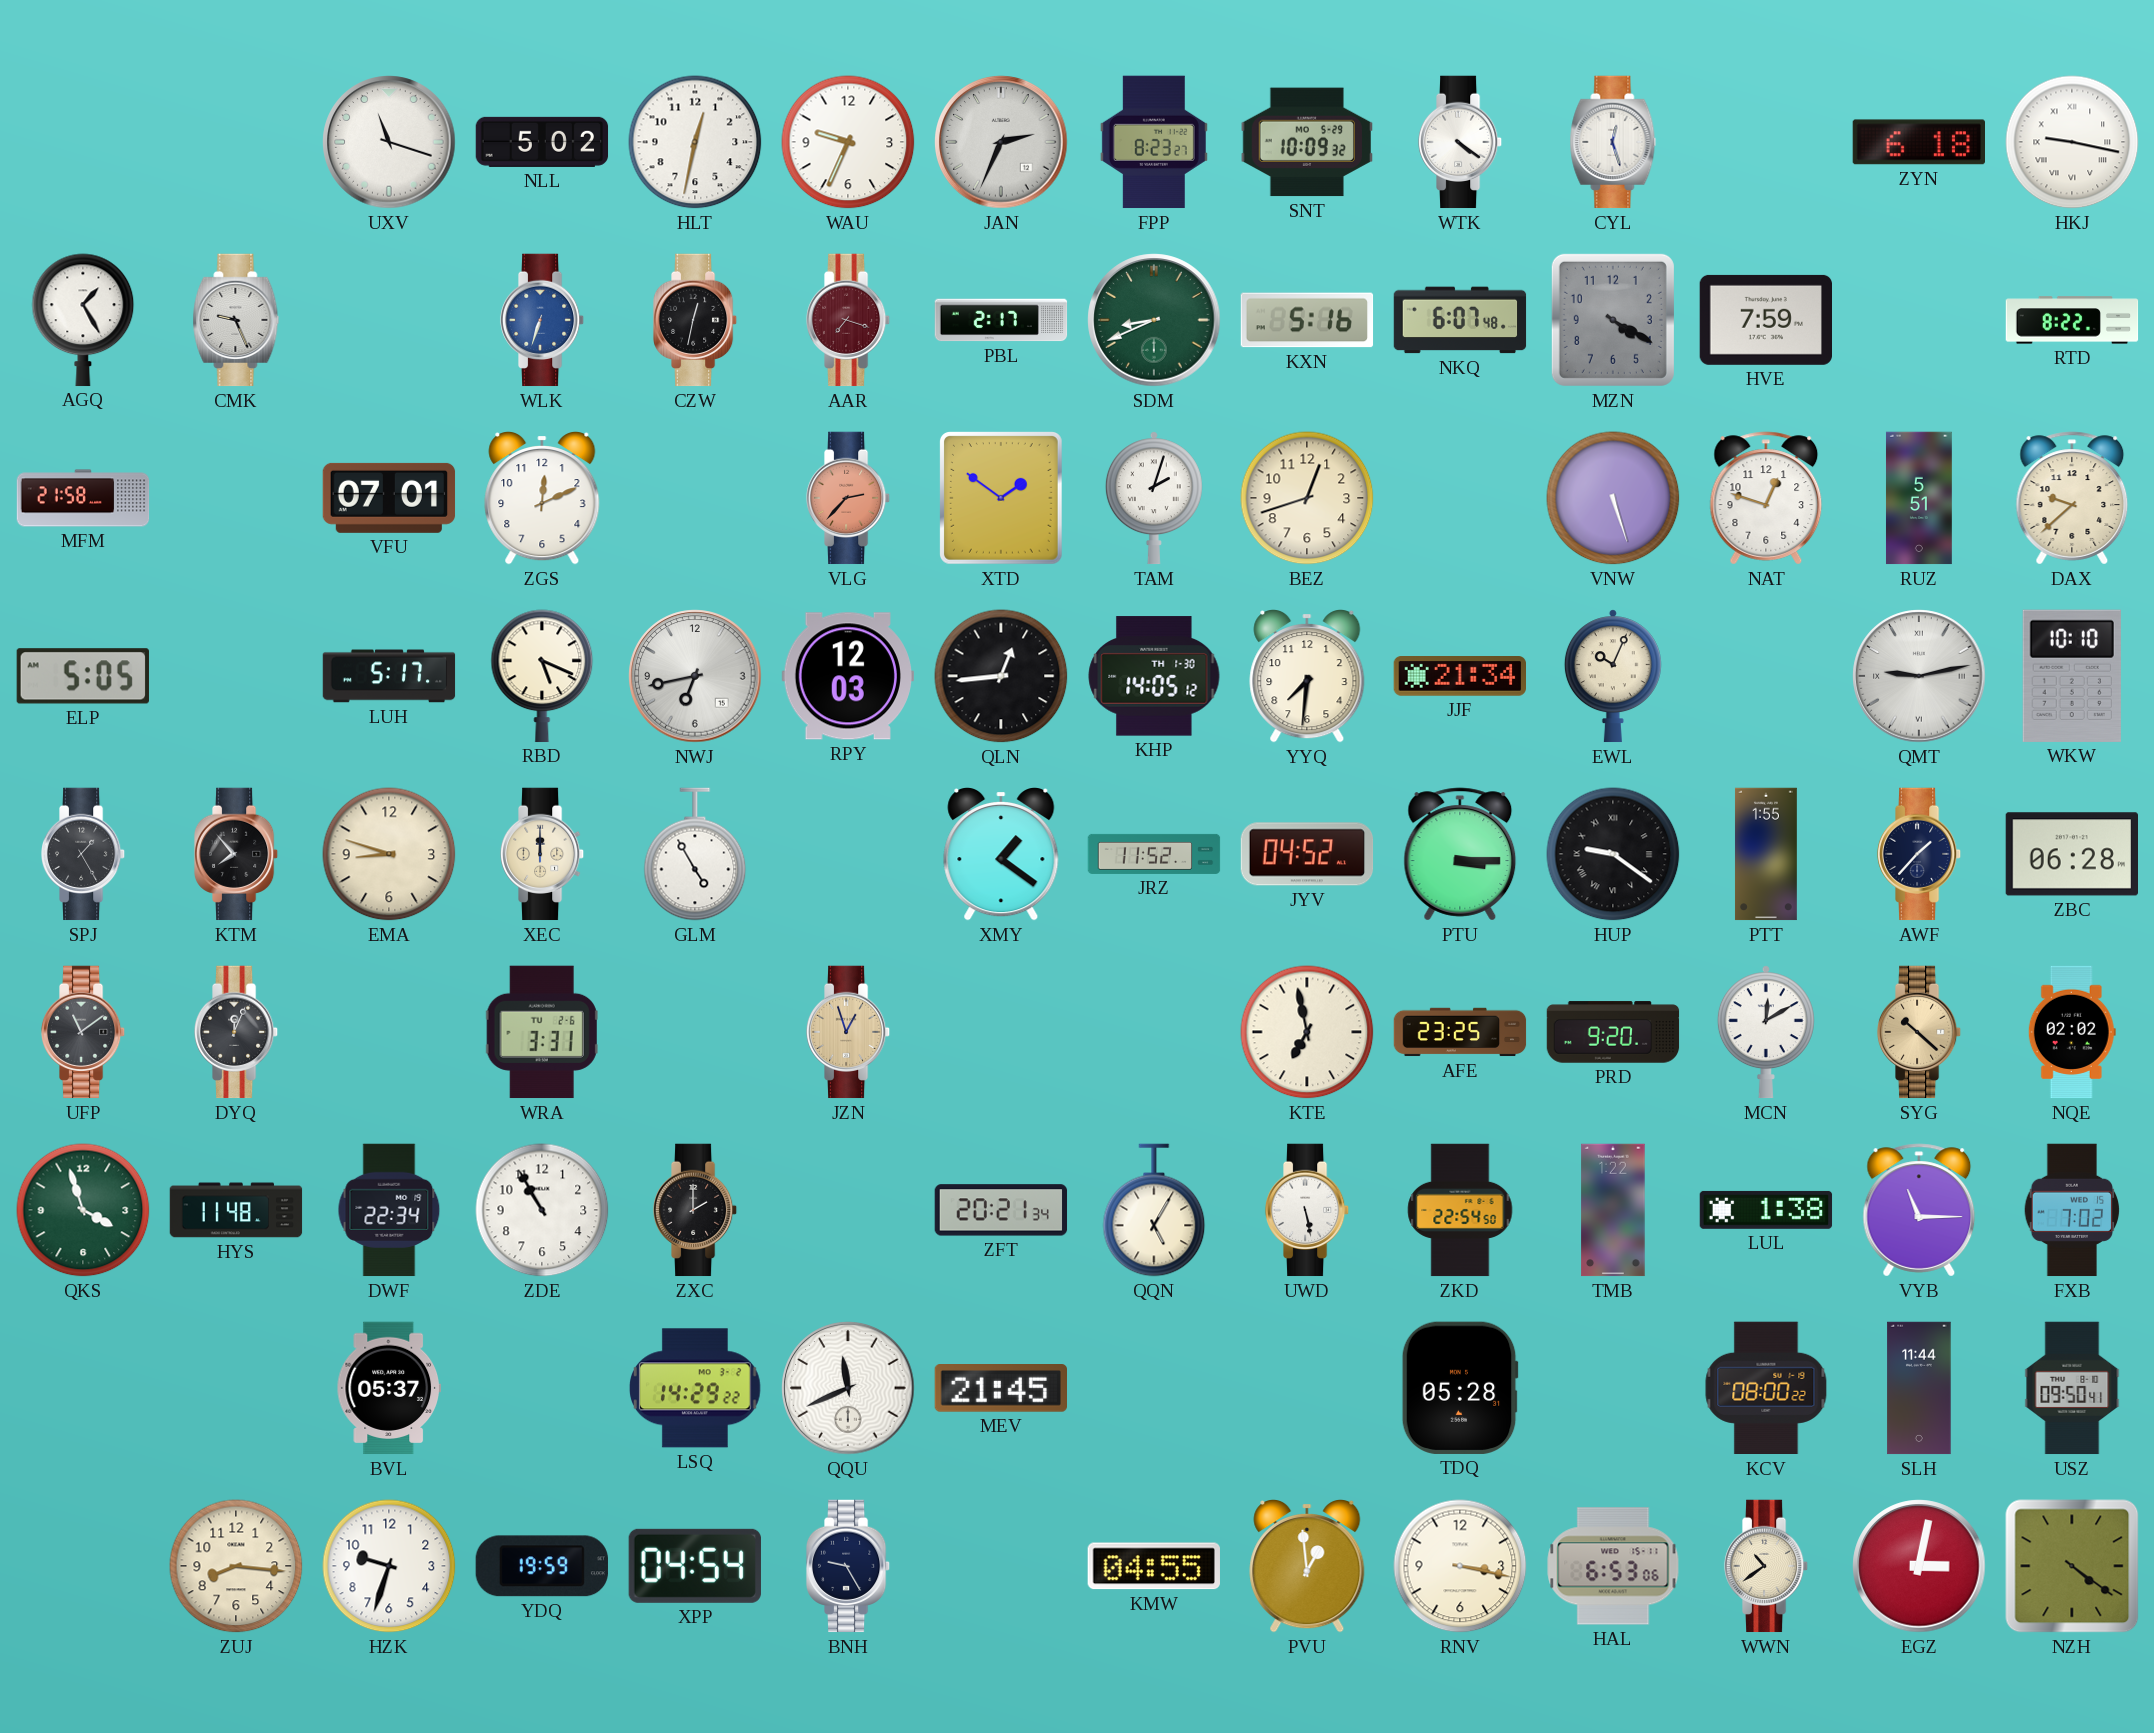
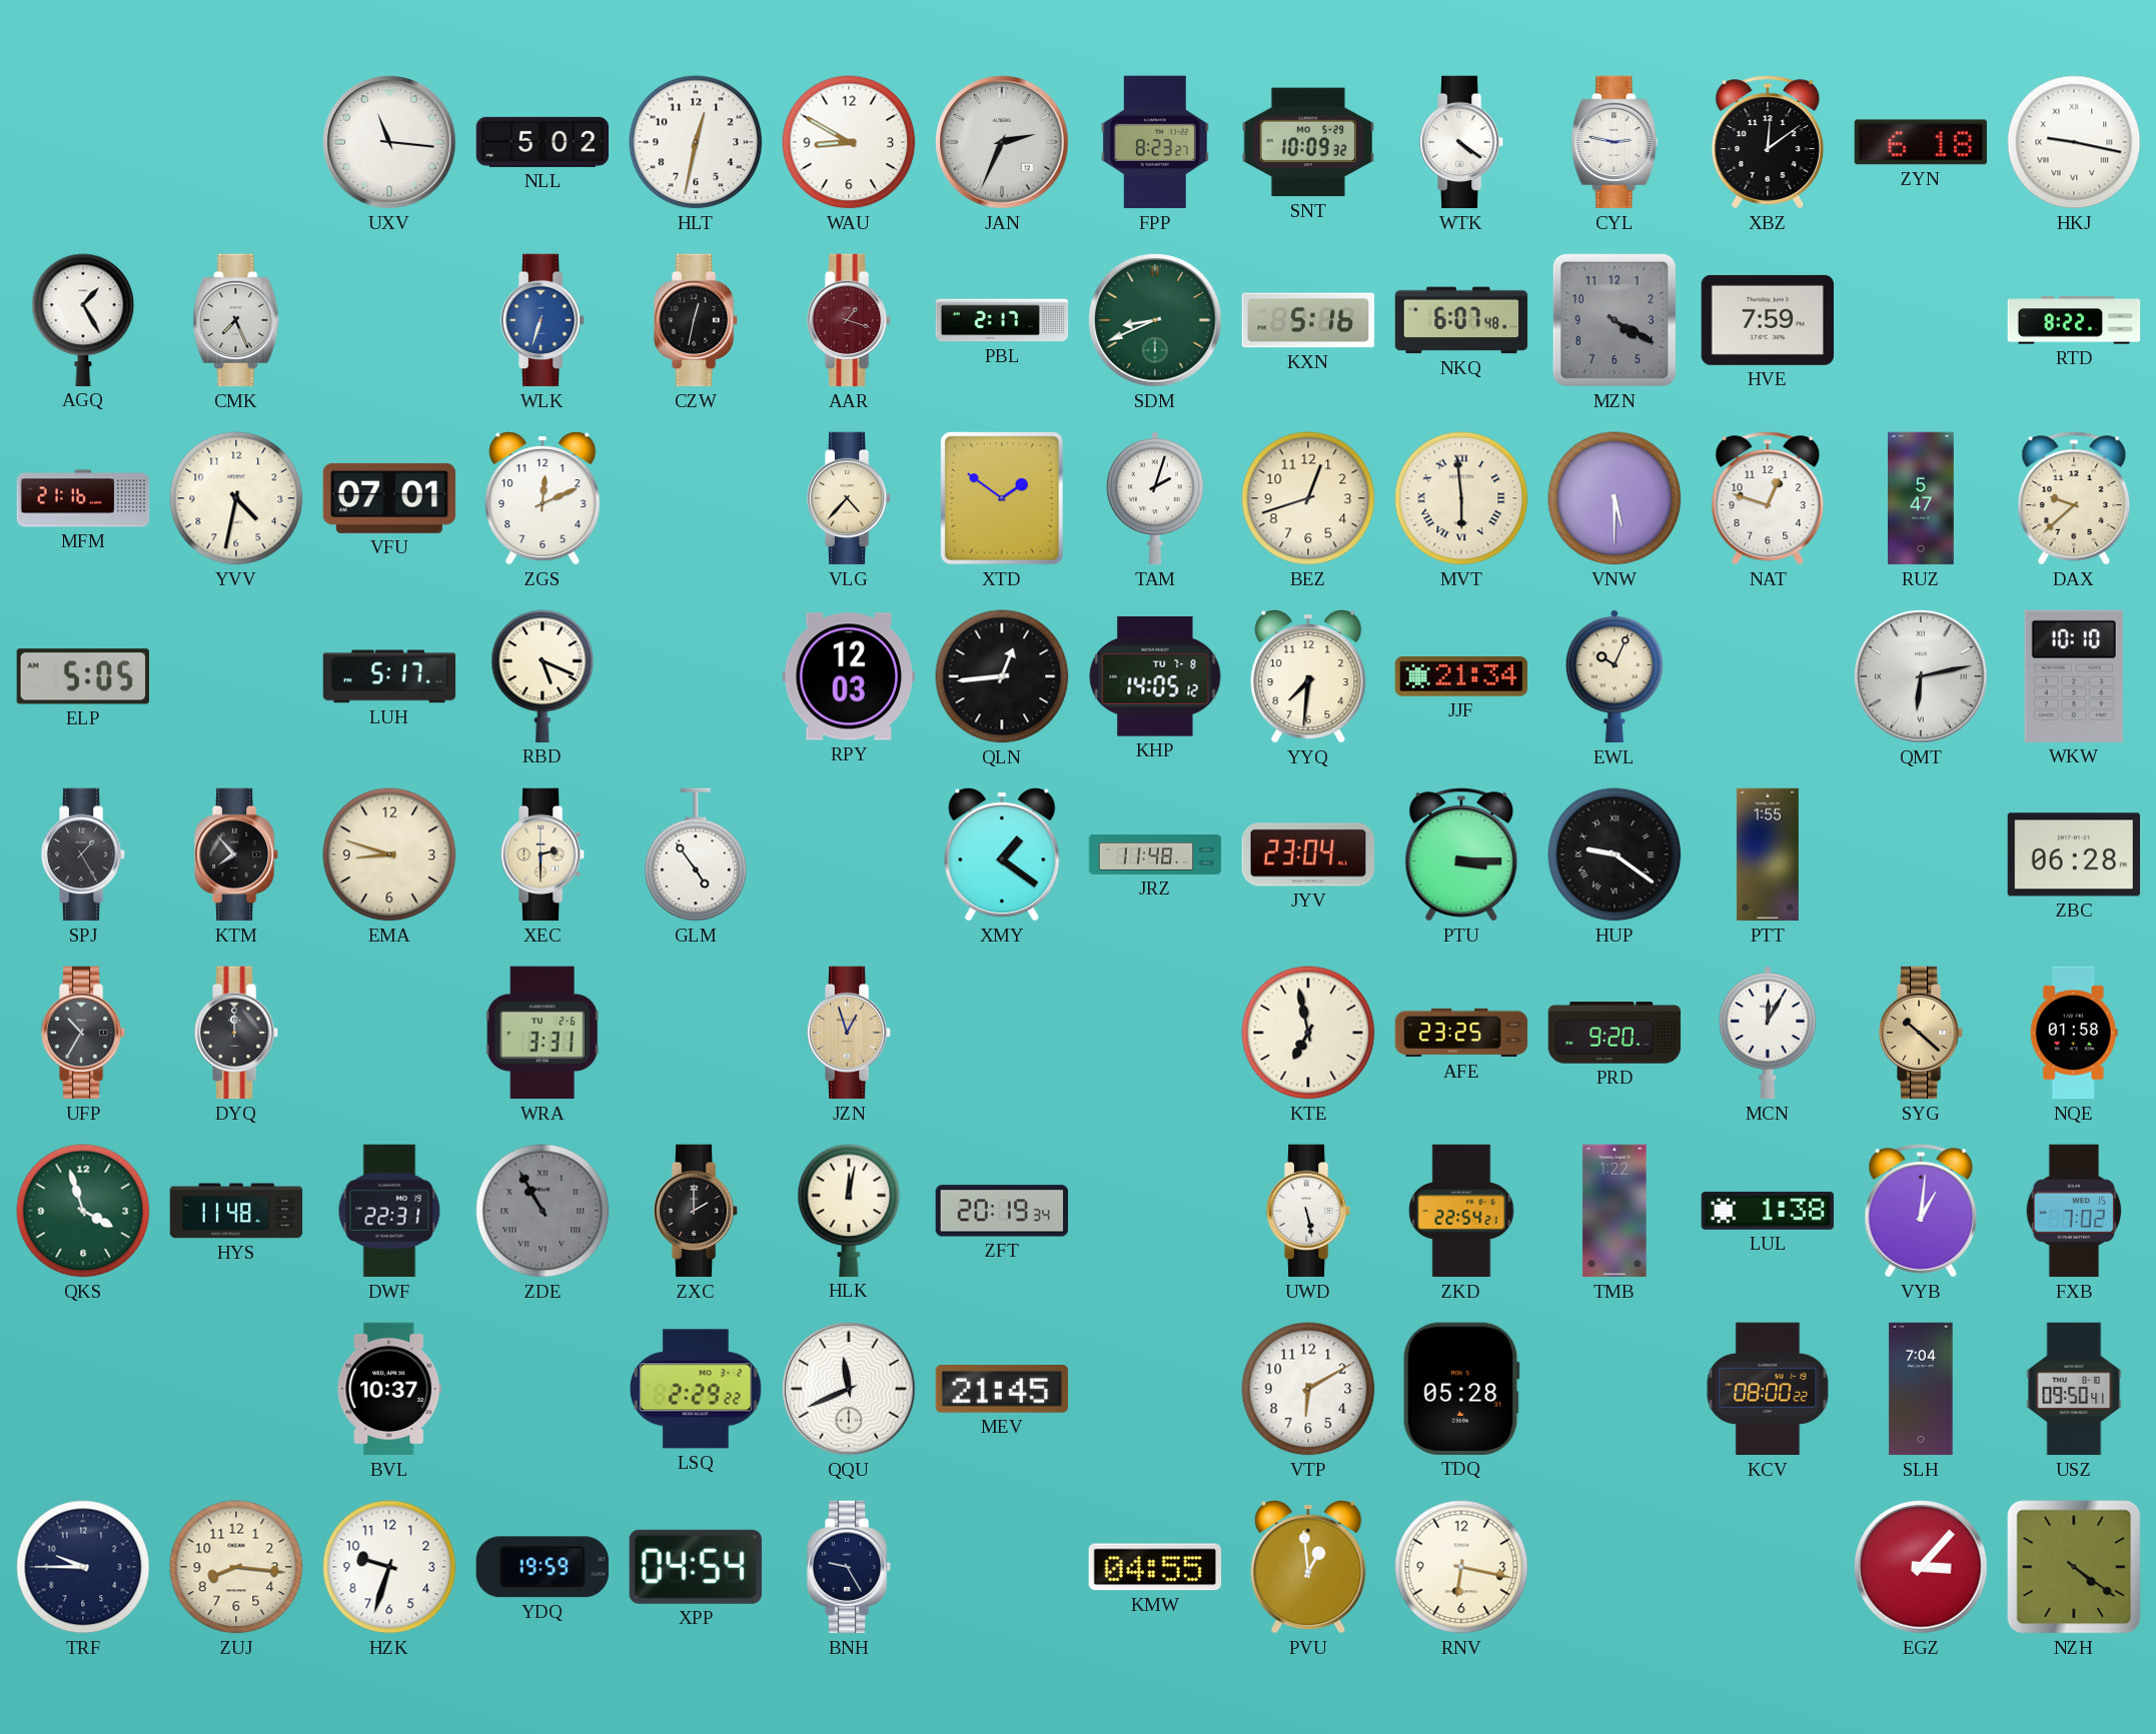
UXV: 11:18 -> 11:16
WAU: 9:34 -> 8:50
CYL: 12:27 -> 2:47
XBZ: none -> 12:09
CMK: 9:26 -> 7:26
AAR: 7:18 -> 1:18
MFM: 21:58 -> 21:16
YVV: none -> 4:32
VLG: 2:37 -> 4:37
VLG dial: salmon -> cream
MVT: none -> 5:59
VNW: 5:27 -> 5:30
RUZ: 5:51 -> 5:47
NWJ: 6:43 -> none
KHP date: TH 1-30 -> TU 7-8
QMT: 9:13 -> 6:13
XEC: 12:00 -> 2:30
GLM: 4:55 -> 4:54
JRZ: 11:52 -> 11:48
JYV: 04:52 -> 23:04
AWF: 1:37 -> none
UFP: 11:09 -> 10:35
DYQ: 12:04 -> 12:00
MCN: 12:10 -> 12:05
NQE: 02:02 -> 01:58
DWF: 22:34 -> 22:31
ZDE dial: white -> grey
ZDE numerals: Arabic -> Roman
HLK: none -> 12:02
ZFT: 20:21 -> 20:19
QQN: 5:05 -> none
ZKD: 22:54:50 -> 22:54:21
VYB: 11:15 -> 1:01
BVL: 05:37 -> 10:37
LSQ: 14:29 -> 2:29
VTP: none -> 6:10
SLH: 11:44 -> 7:04
TRF: none -> 9:45
RNV: 3:17 -> 6:17
HAL: 6:53 -> none
WWN: 10:39 -> none
EGZ: 3:02 -> 3:07
